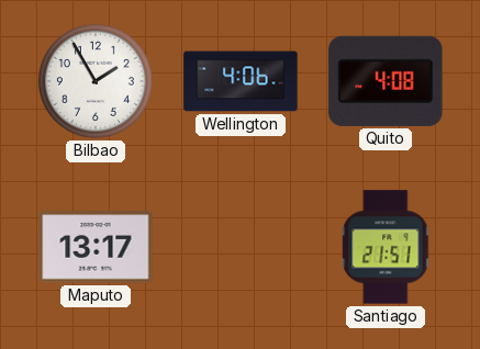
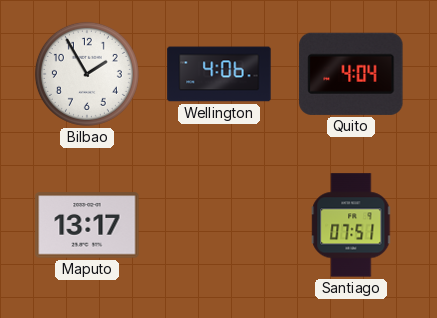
Quito: 4:08 -> 4:04
Santiago: 21:51 -> 07:51
